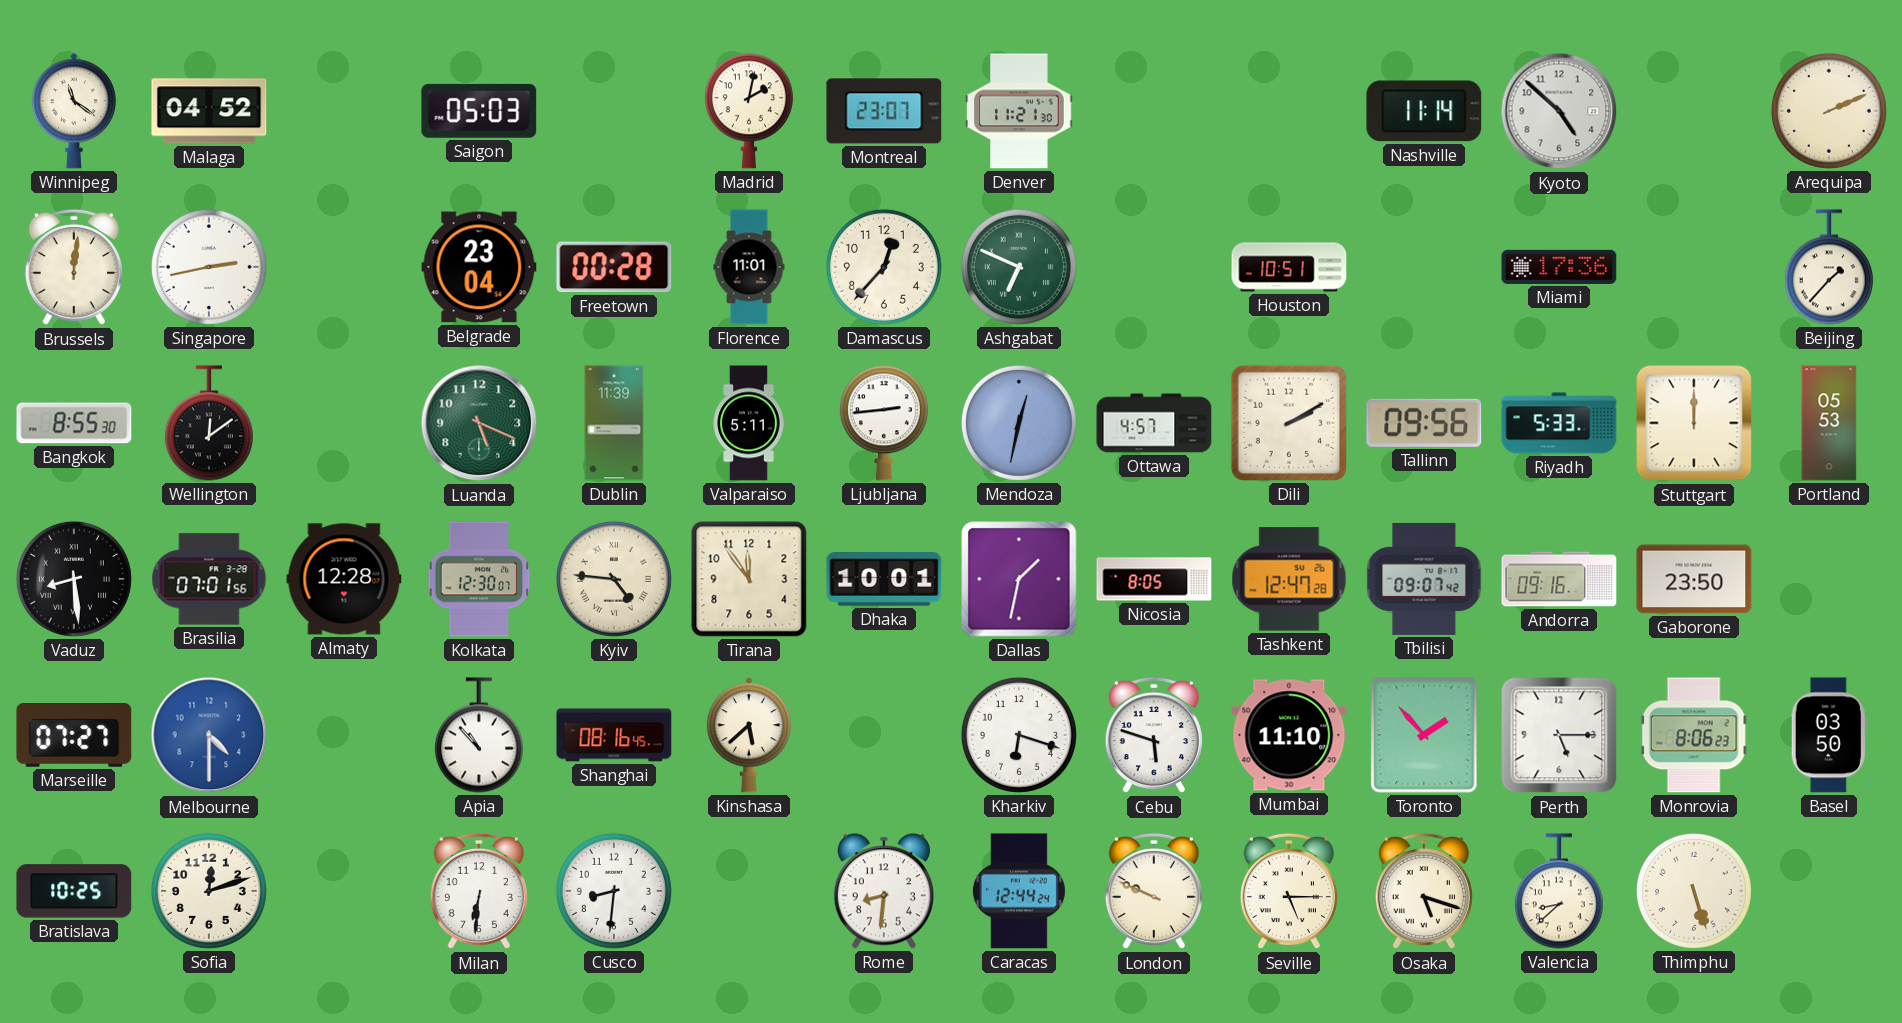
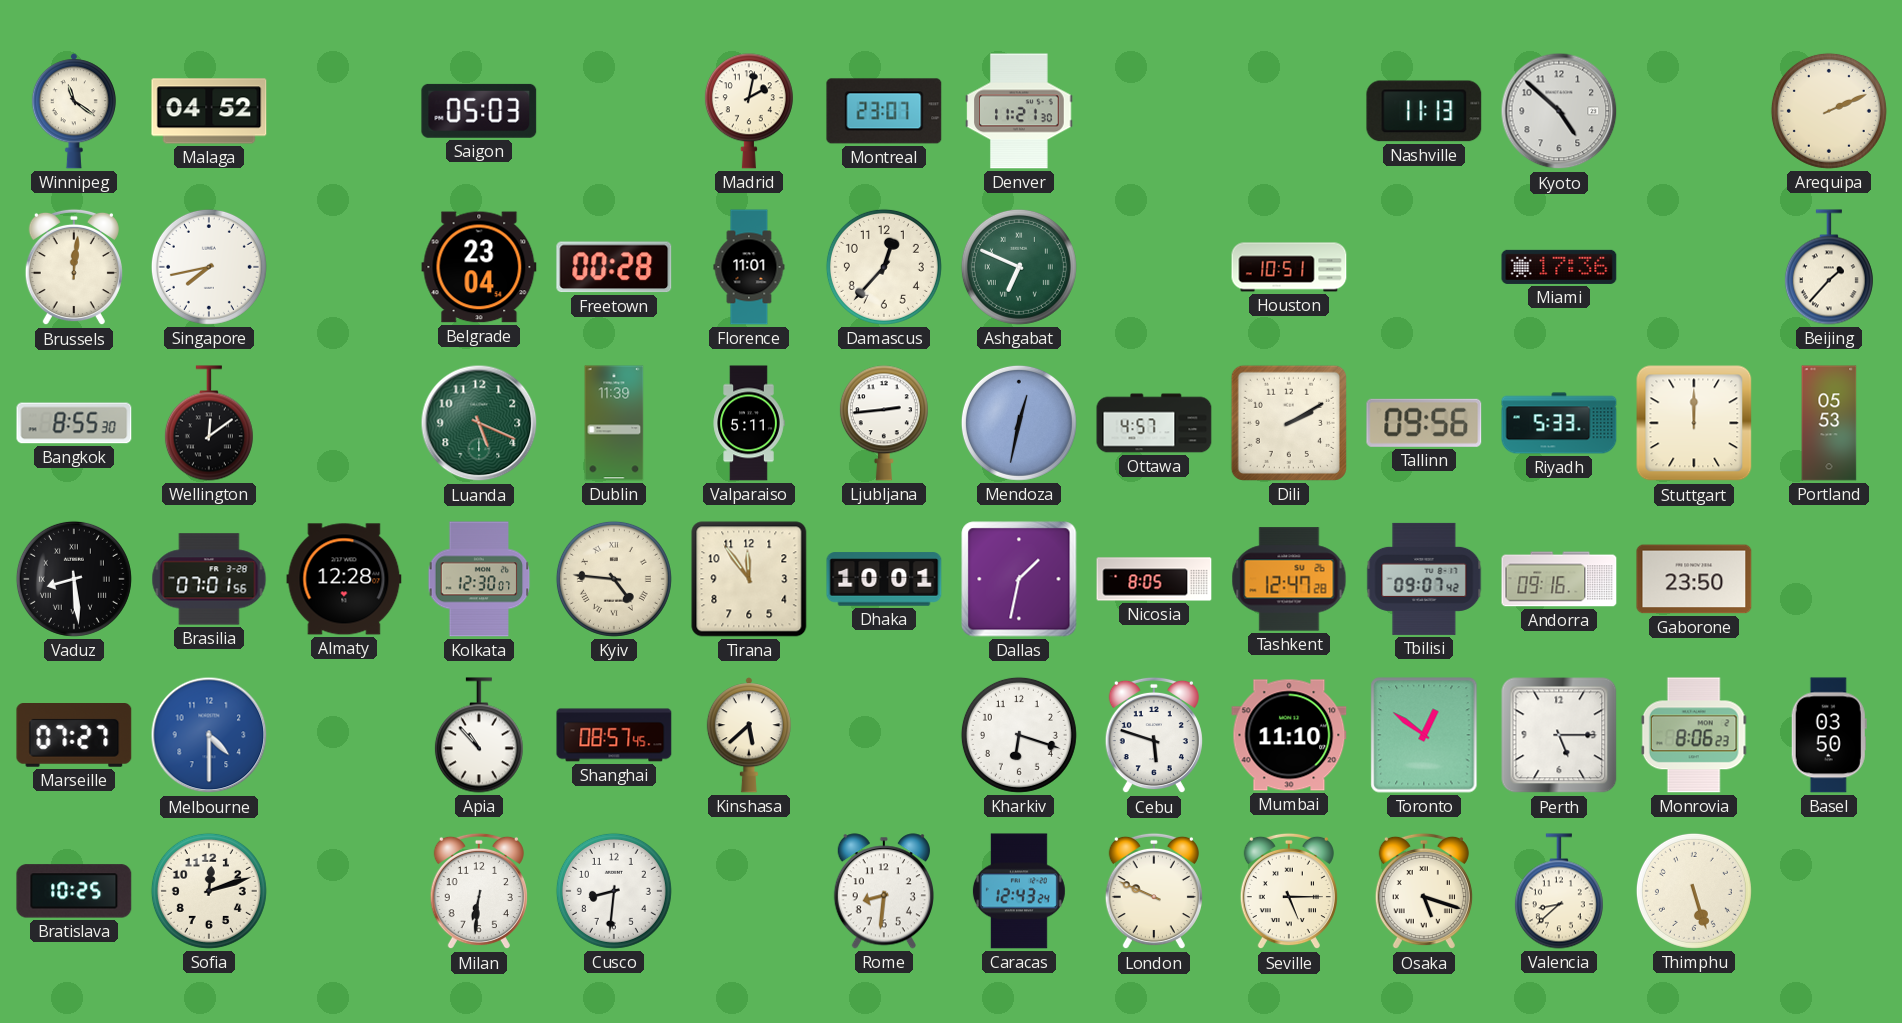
Nashville: 11:14 -> 11:13
Singapore: 2:43 -> 7:43
Shanghai: 08:16 -> 08:57
Toronto: 1:53 -> 12:51
Caracas: 12:44 -> 12:43
